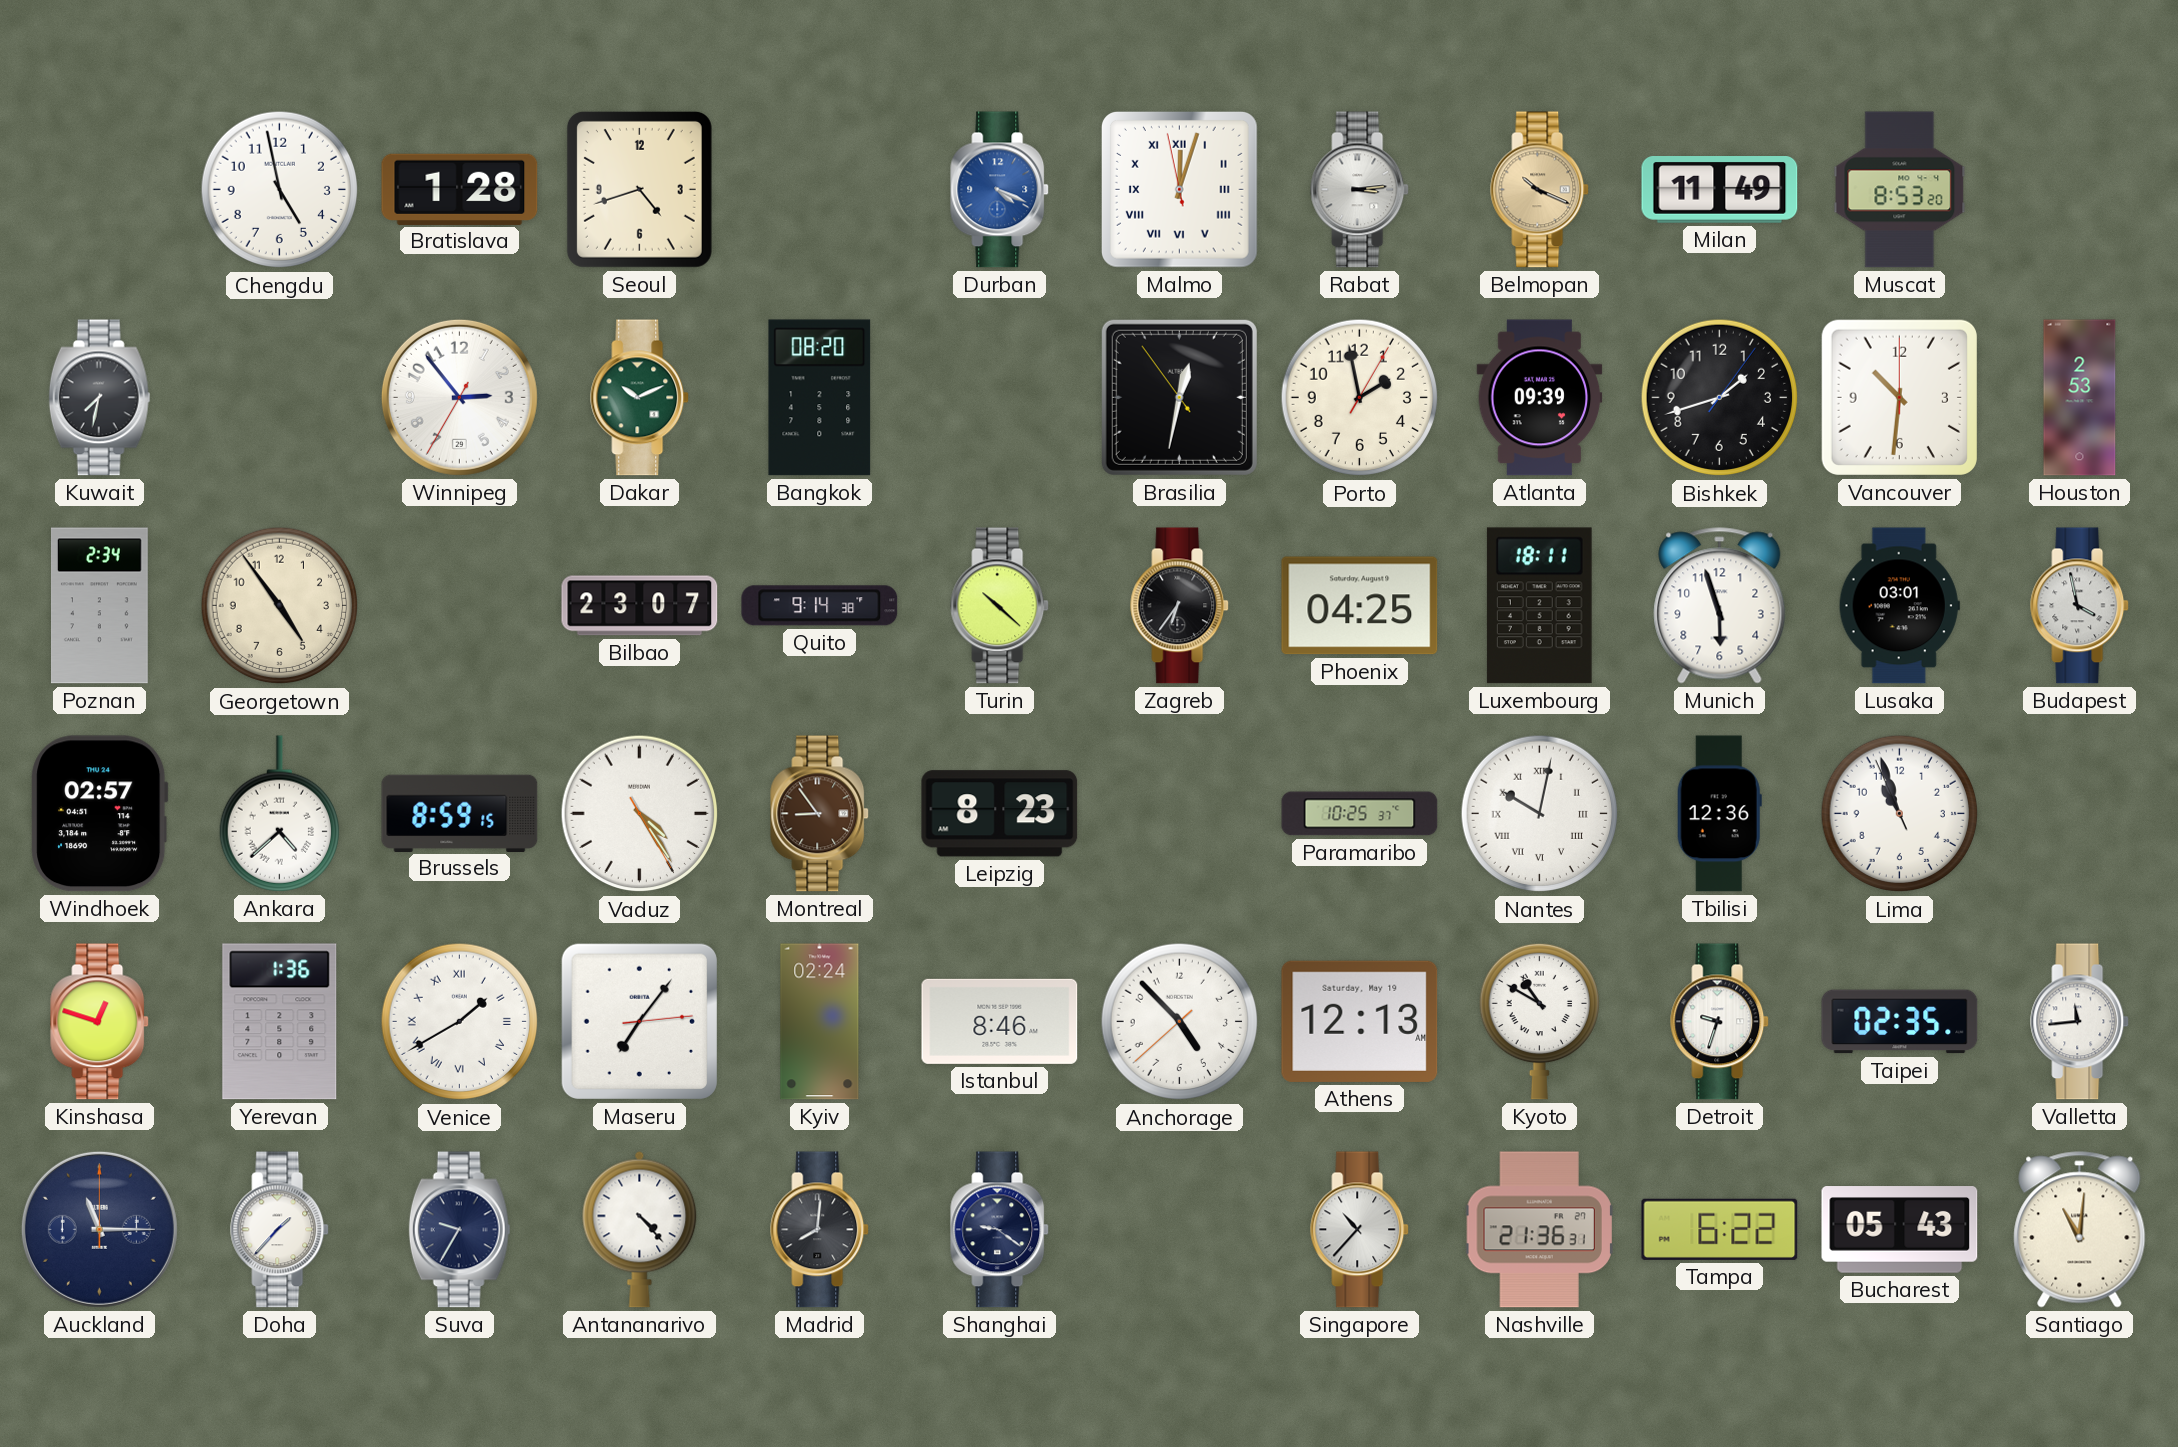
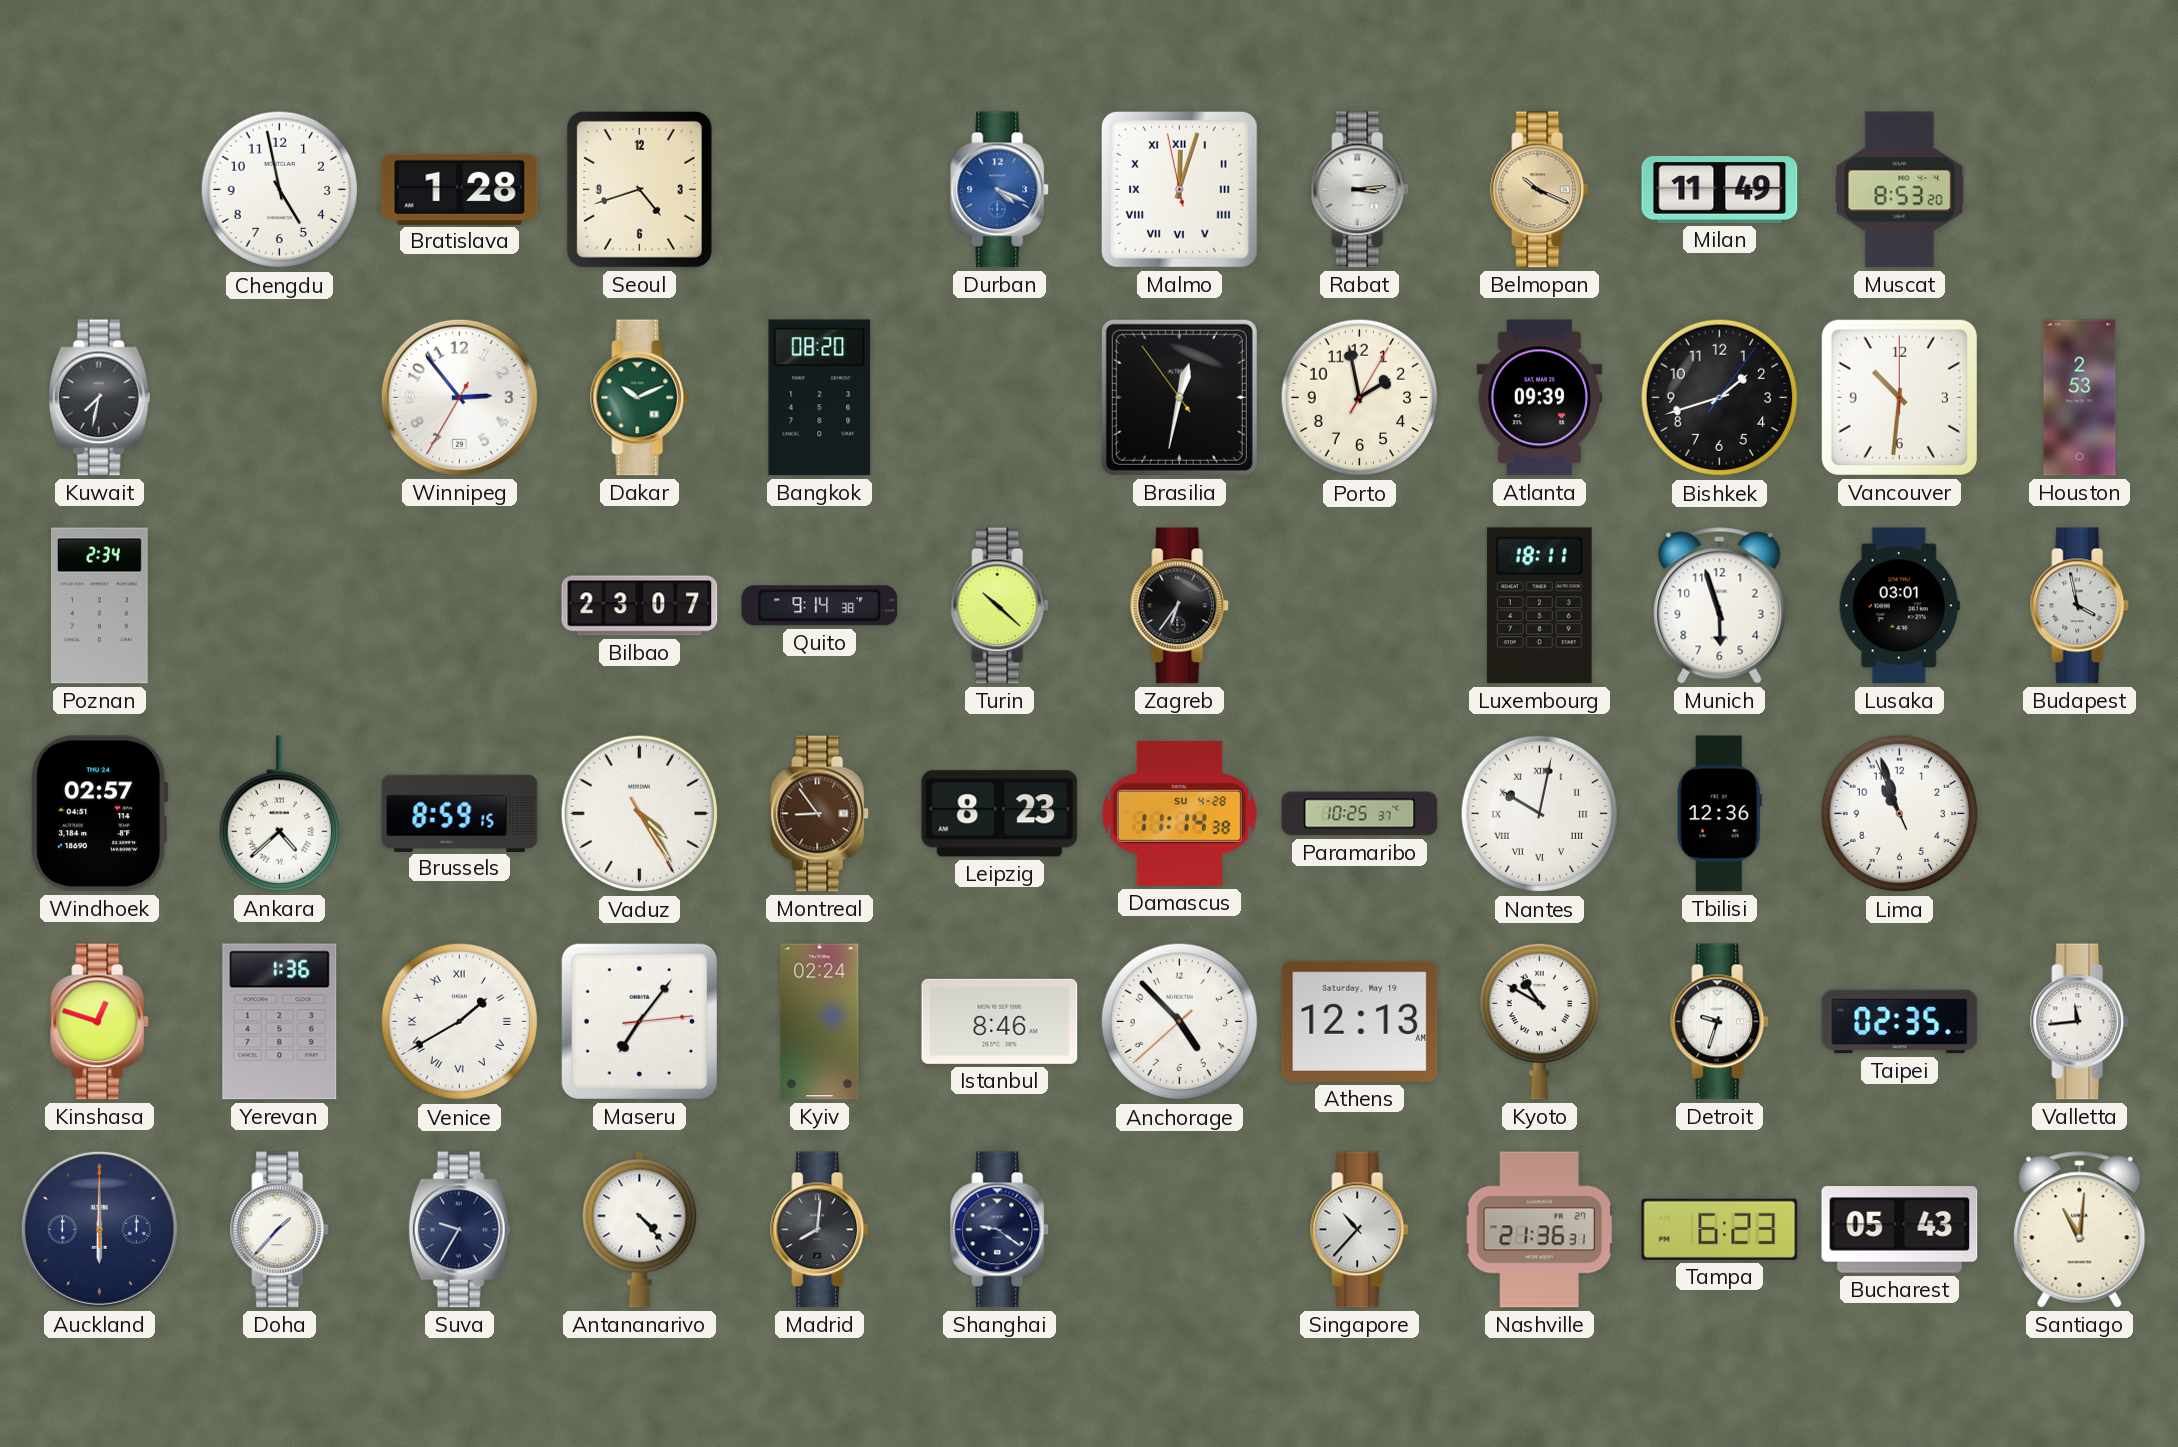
Georgetown: 4:54 -> none
Phoenix: 04:25 -> none
Damascus: none -> 11:14
Auckland: 11:15 -> 6:00
Tampa: 6:22 -> 6:23
